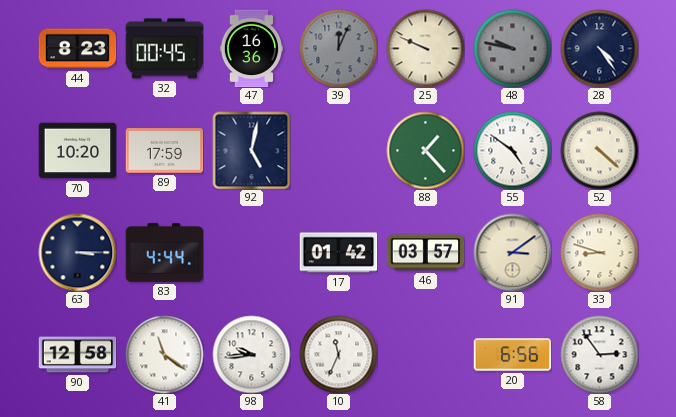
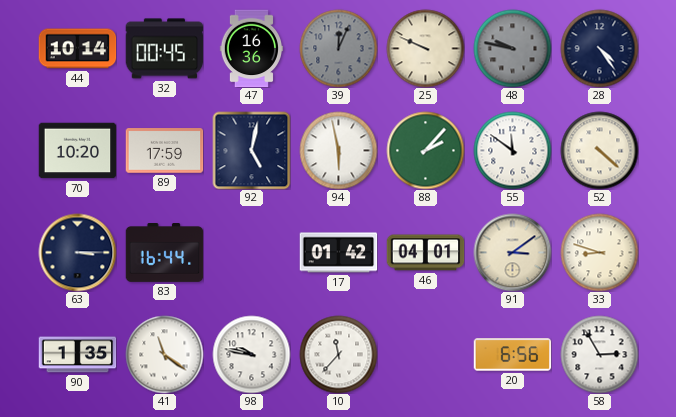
44: 8:23 -> 10:14
94: none -> 5:58
88: 1:23 -> 2:07
55: 4:51 -> 11:51
83: 4:44 -> 16:44
46: 03:57 -> 04:01
90: 12:58 -> 1:35
98: 9:44 -> 9:47
10: 11:34 -> 11:37
58: 2:54 -> 2:55
